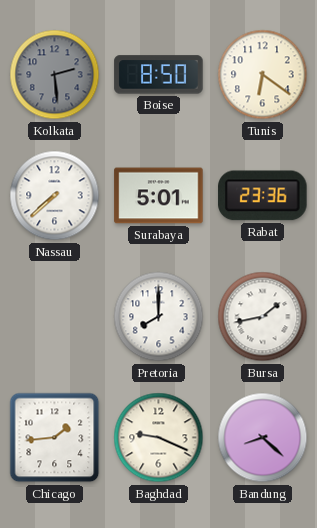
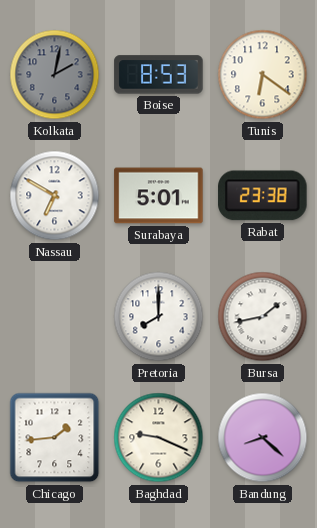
Kolkata: 2:29 -> 2:02
Boise: 8:50 -> 8:53
Nassau: 7:38 -> 6:50
Rabat: 23:36 -> 23:38
